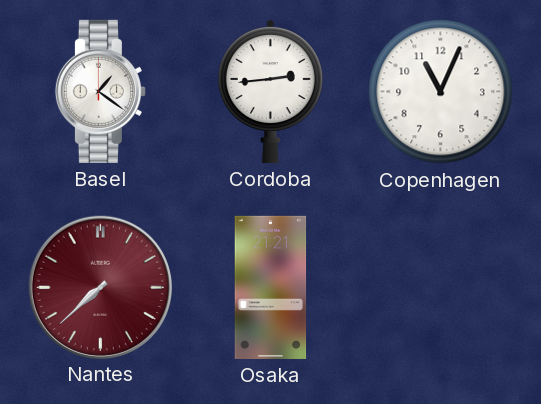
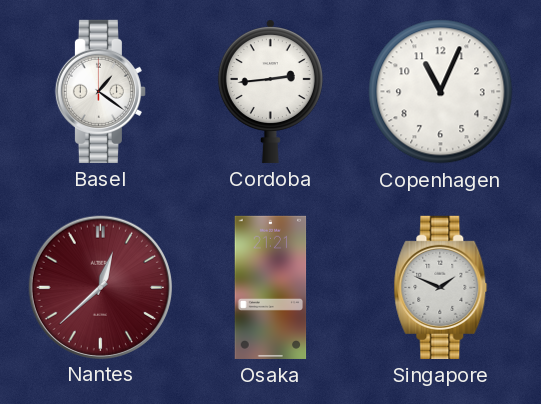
Nantes: 7:38 -> 12:38
Singapore: none -> 1:49
